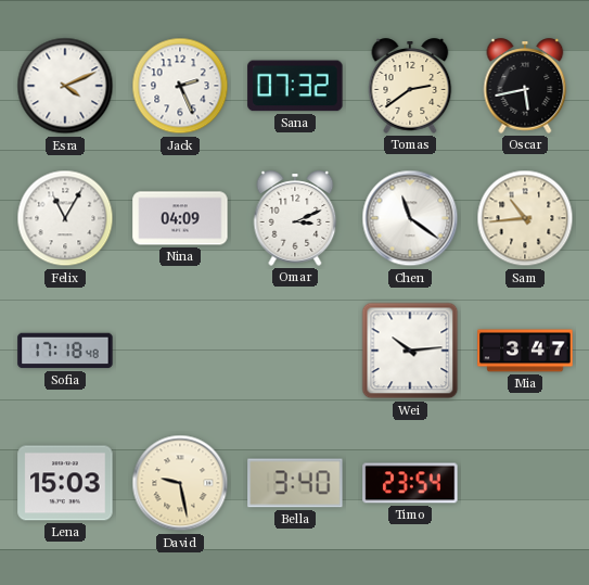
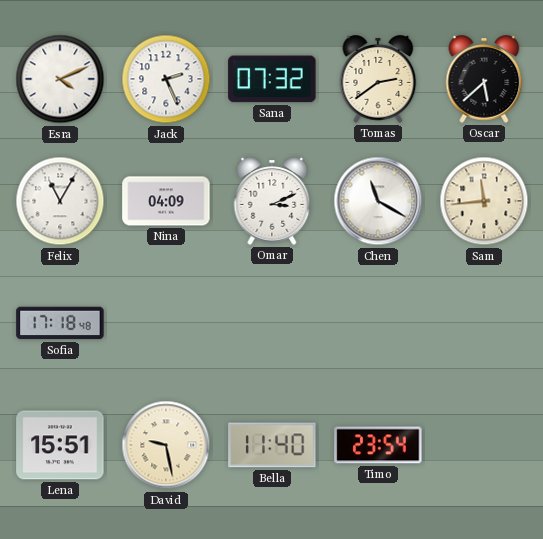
Oscar: 5:43 -> 5:38
Chen: 11:21 -> 11:20
Sam: 10:44 -> 11:44
Wei: 10:14 -> none
Mia: 3:47 -> none
Lena: 15:03 -> 15:51
Bella: 3:40 -> 11:40
